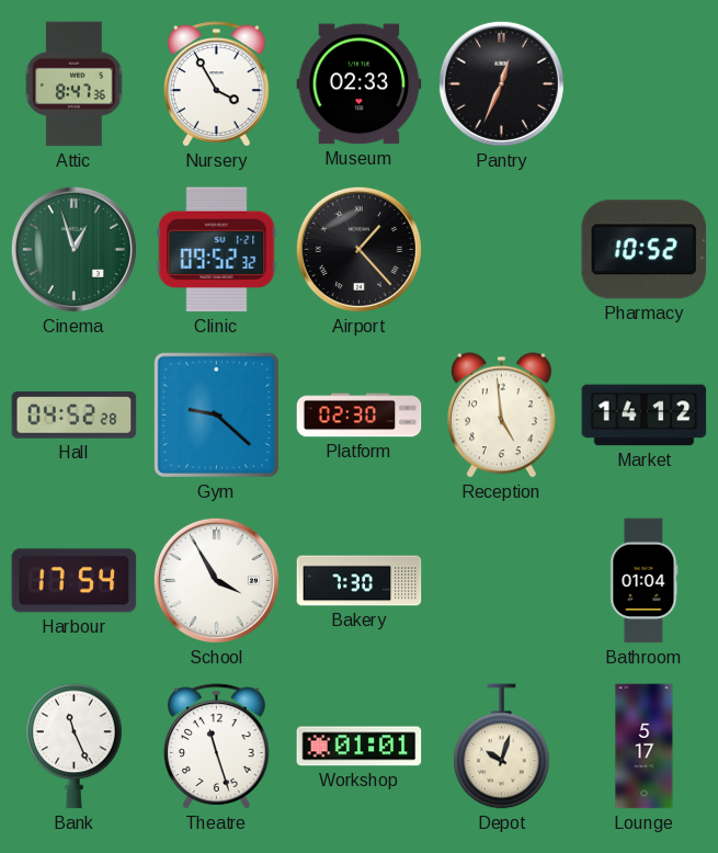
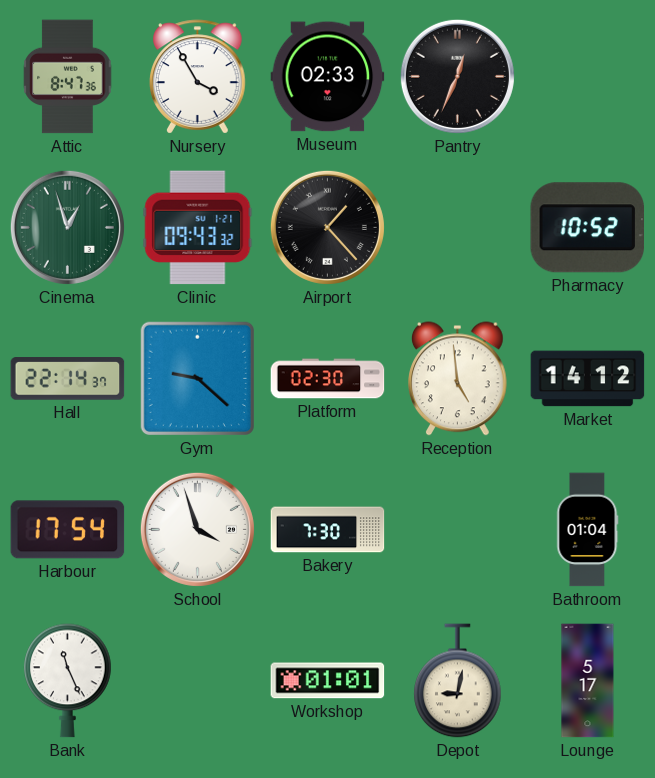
Clinic: 09:52 -> 09:43
Hall: 04:52 -> 22:14
School: 3:55 -> 3:57
Theatre: 11:27 -> none
Depot: 10:03 -> 9:02
